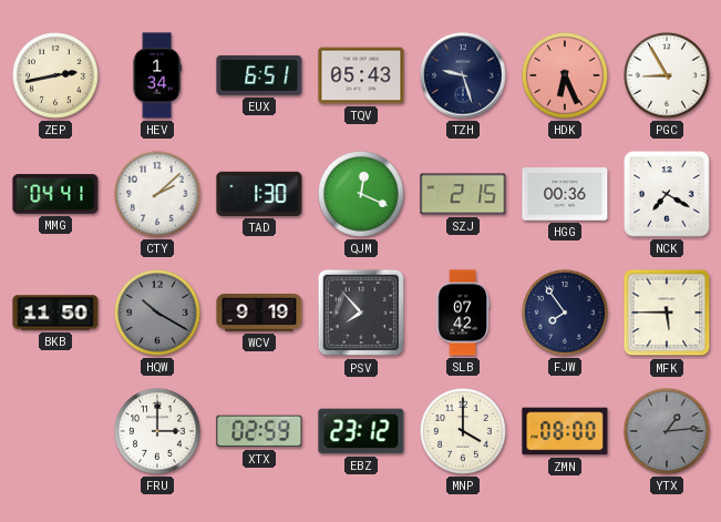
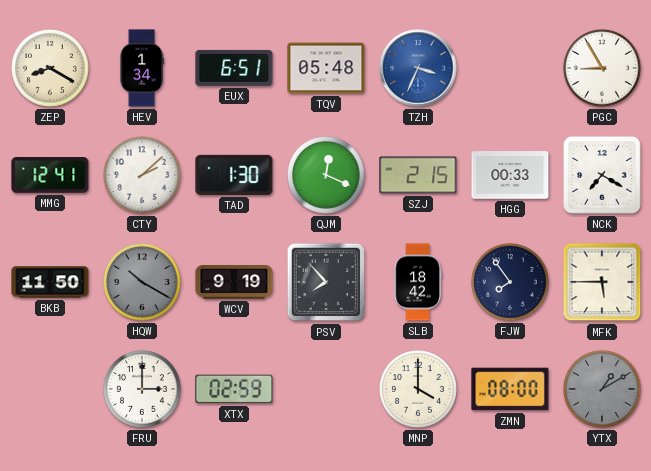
ZEP: 2:43 -> 8:20
TQV: 05:43 -> 05:48
TZH: 9:27 -> 3:34
TZH dial: navy -> blue
HDK: 6:26 -> none
MMG: 04:41 -> 12:41
HGG: 00:36 -> 00:33
SLB: 07:42 -> 18:42
EBZ: 23:12 -> none
YTX: 1:14 -> 1:10
